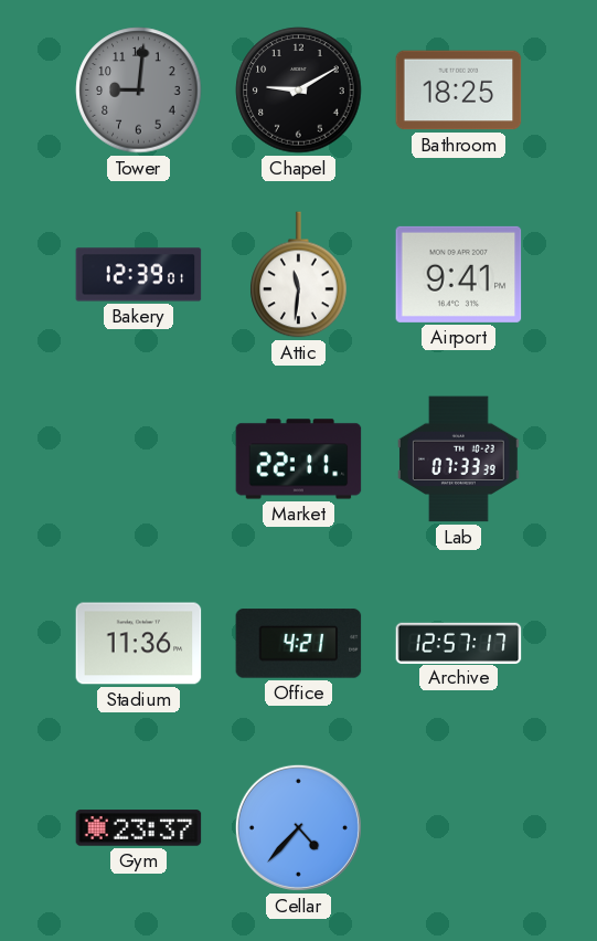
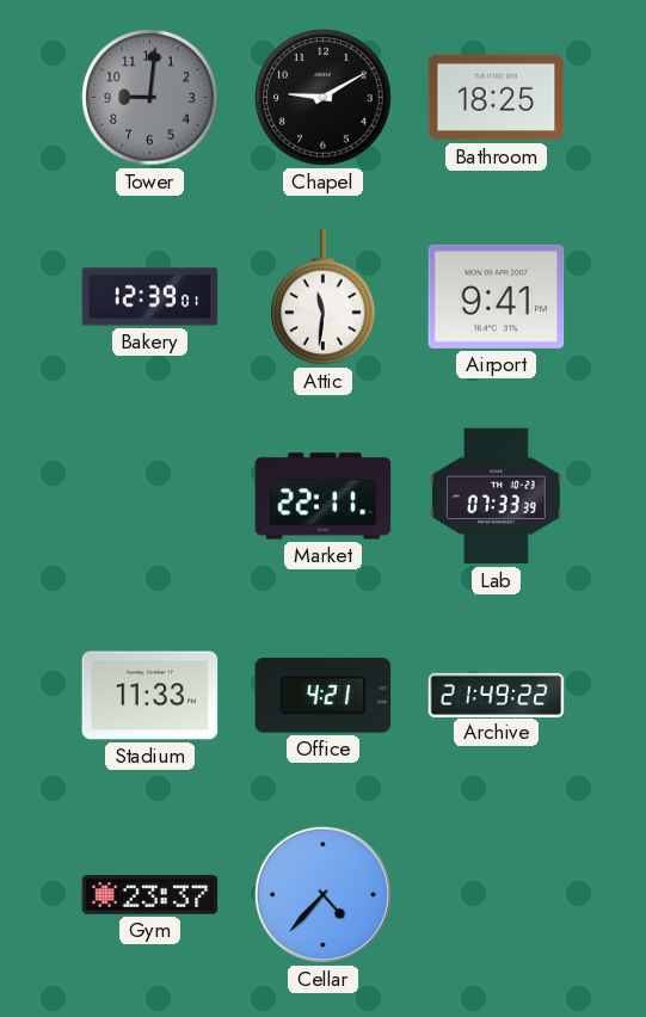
Stadium: 11:36 -> 11:33
Archive: 12:57 -> 21:49
